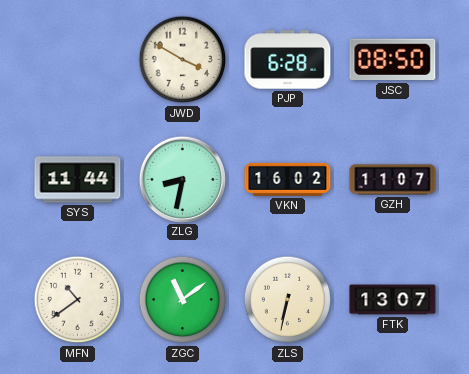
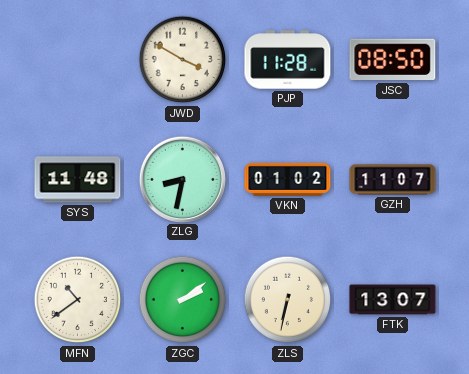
PJP: 6:28 -> 11:28
SYS: 11:44 -> 11:48
VKN: 16:02 -> 01:02
ZGC: 11:09 -> 2:09
